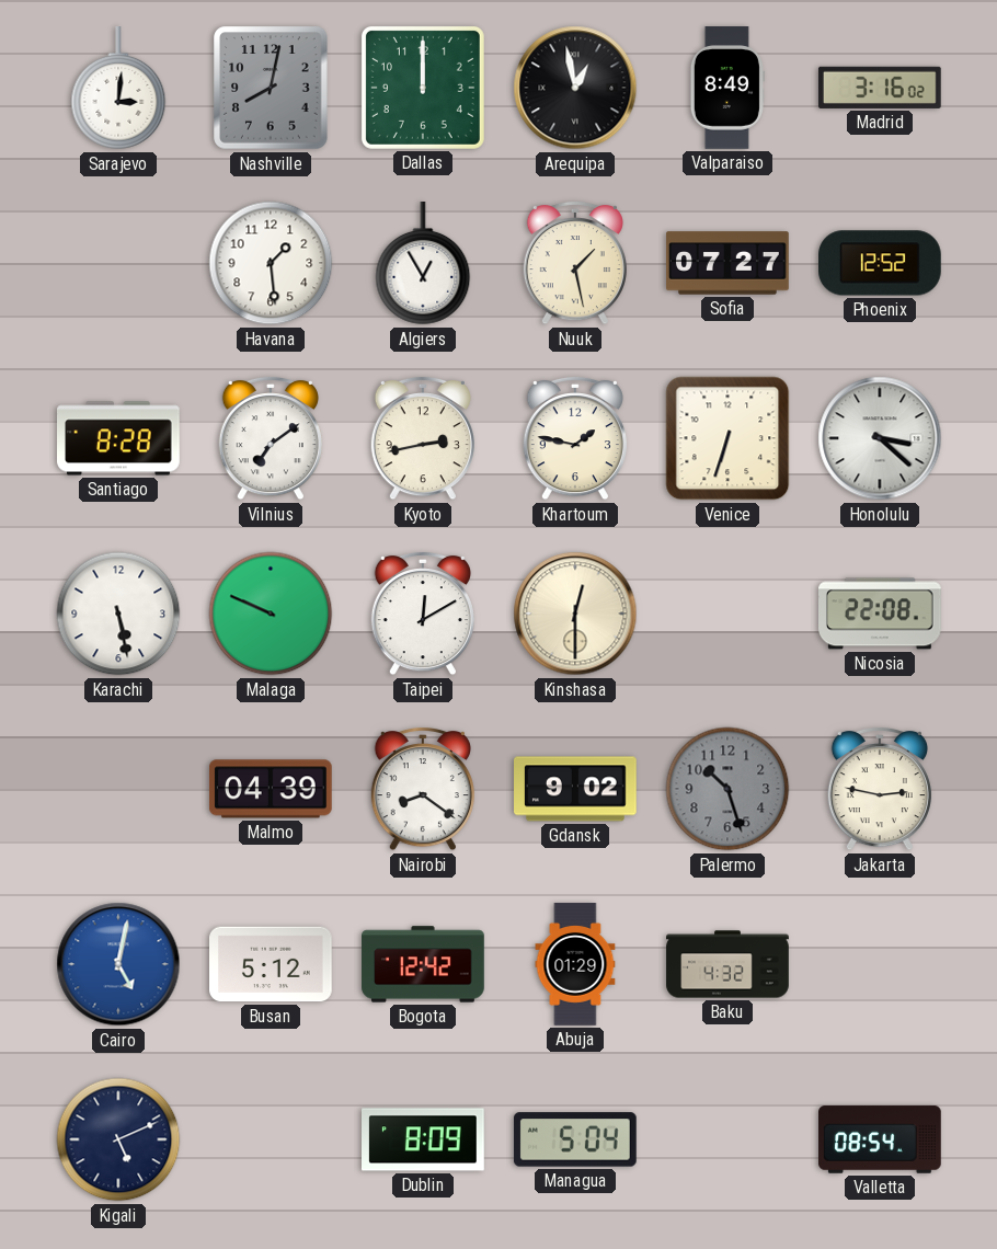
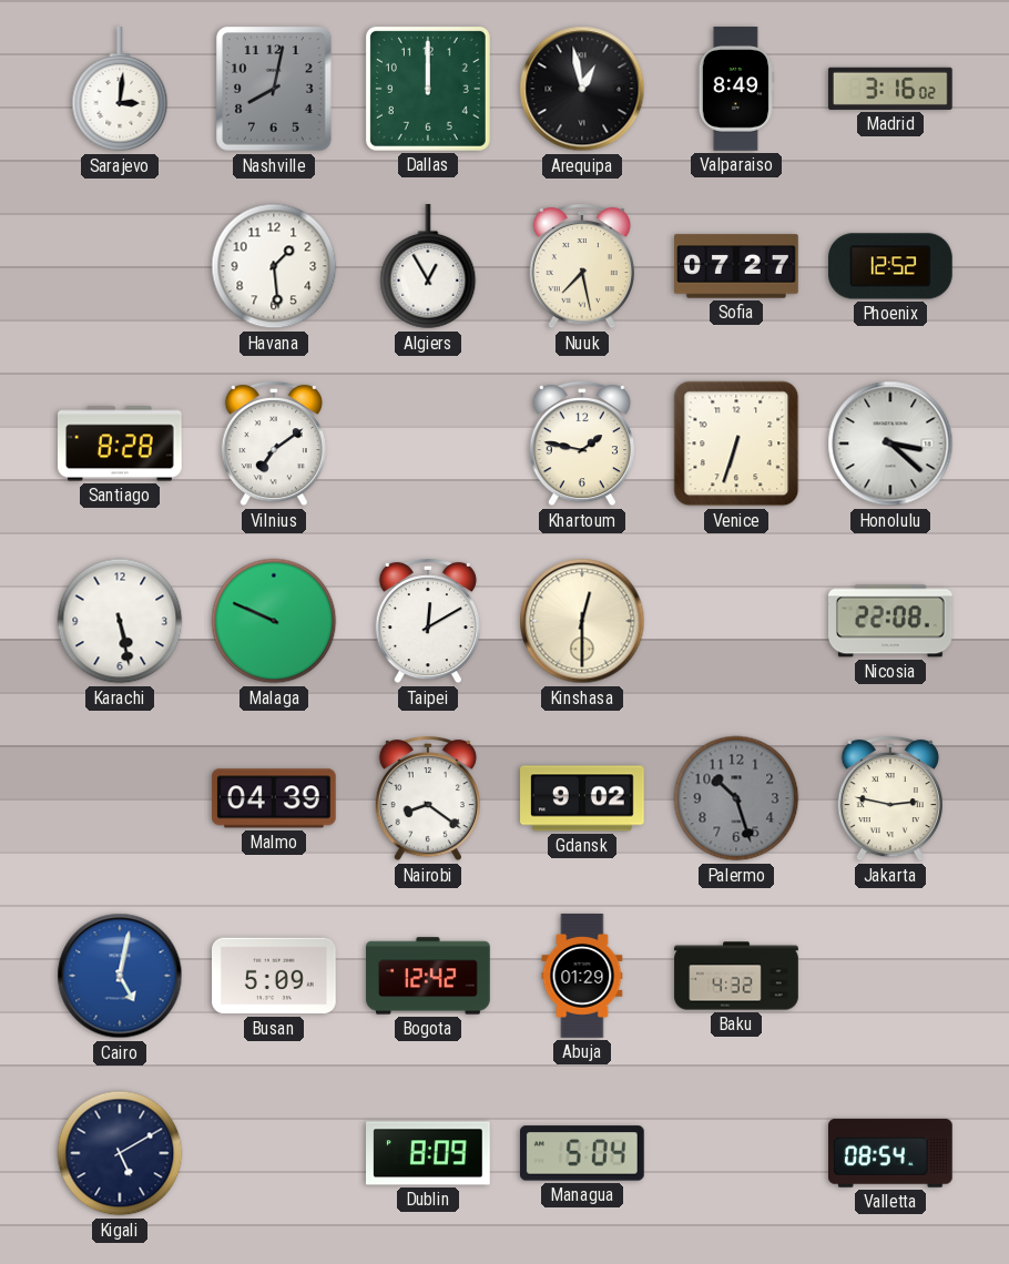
Nuuk: 1:28 -> 7:28
Kyoto: 2:43 -> none
Busan: 5:12 -> 5:09
Kigali: 5:11 -> 5:10
